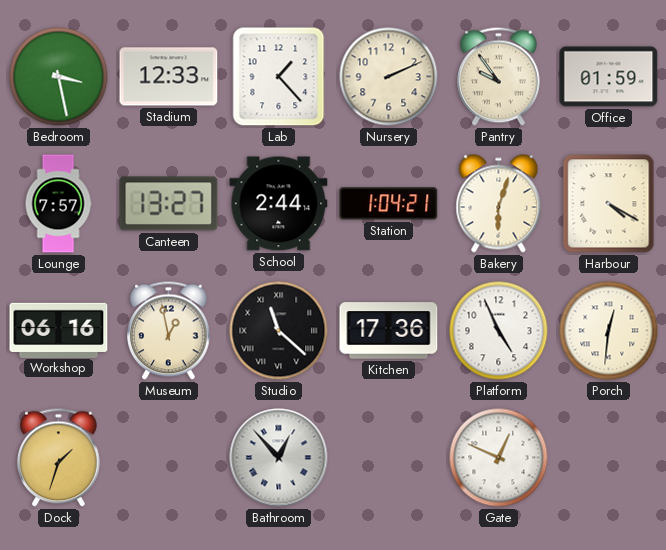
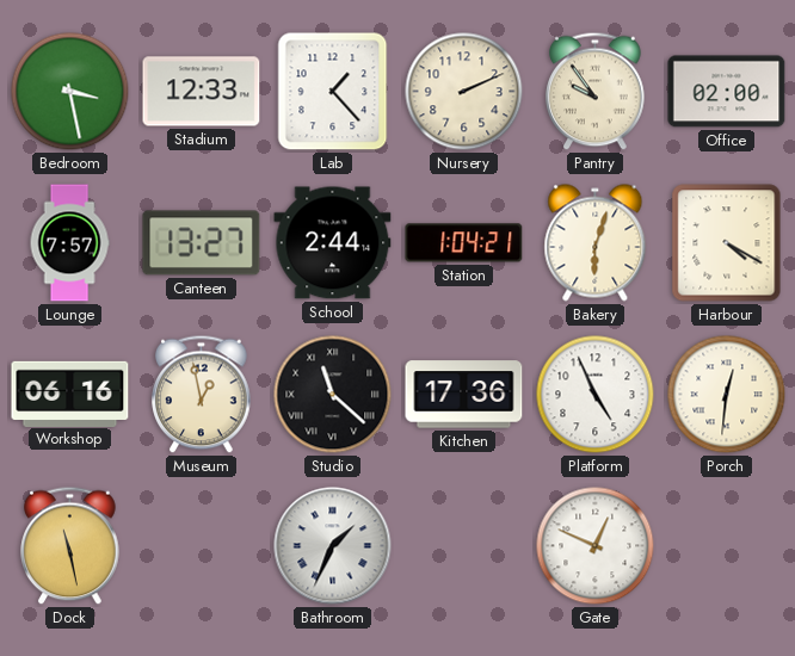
Office: 01:59 -> 02:00
Dock: 1:33 -> 11:28
Bathroom: 12:53 -> 1:34
